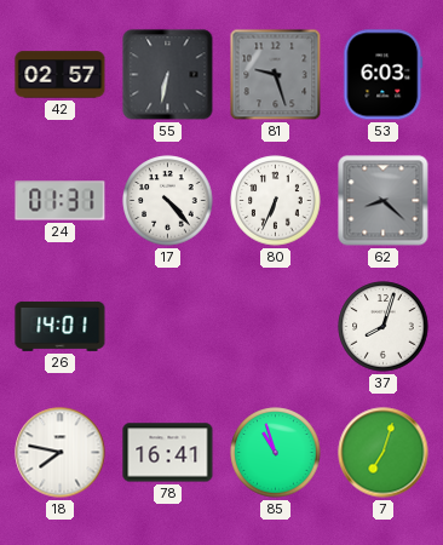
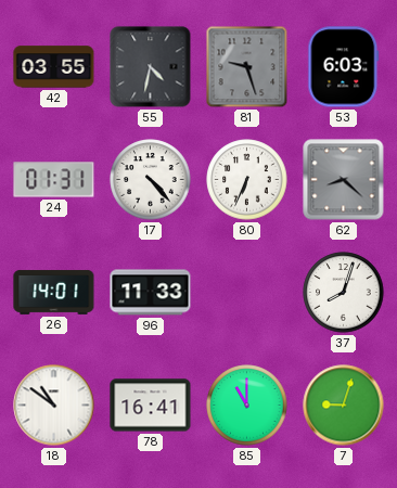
42: 02:57 -> 03:55
55: 6:32 -> 4:32
96: none -> 11:33
18: 7:47 -> 10:51
85: 10:57 -> 11:00
7: 7:03 -> 9:03
